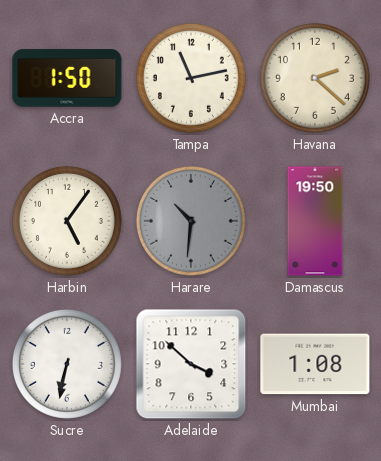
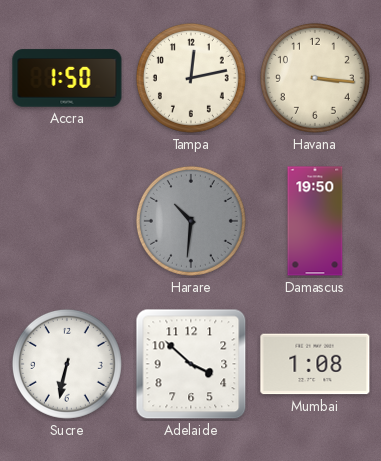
Tampa: 11:13 -> 12:13
Havana: 2:22 -> 3:16
Harbin: 5:06 -> none
